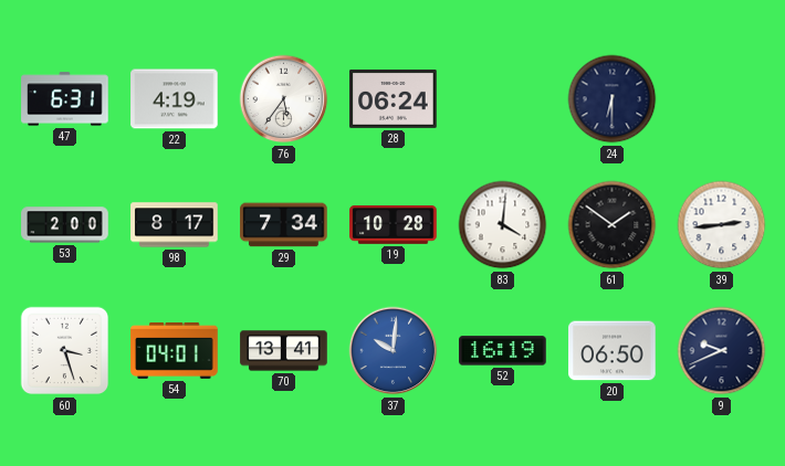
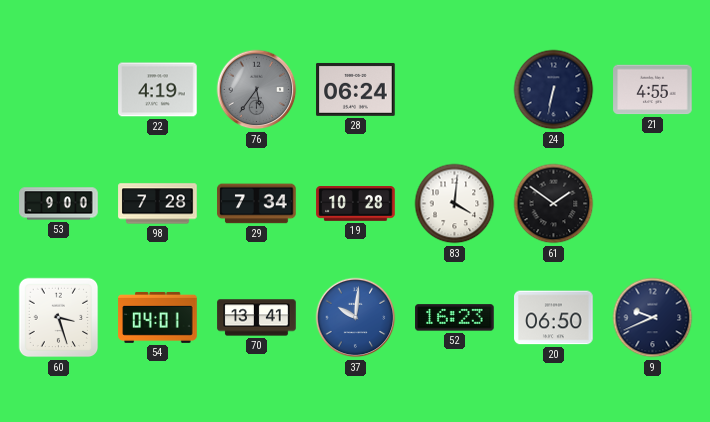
47: 6:31 -> none
76 dial: white -> grey
24: 6:30 -> 6:32
21: none -> 4:55
53: 2:00 -> 9:00
98: 8:17 -> 7:28
39: 2:44 -> none
52: 16:19 -> 16:23
